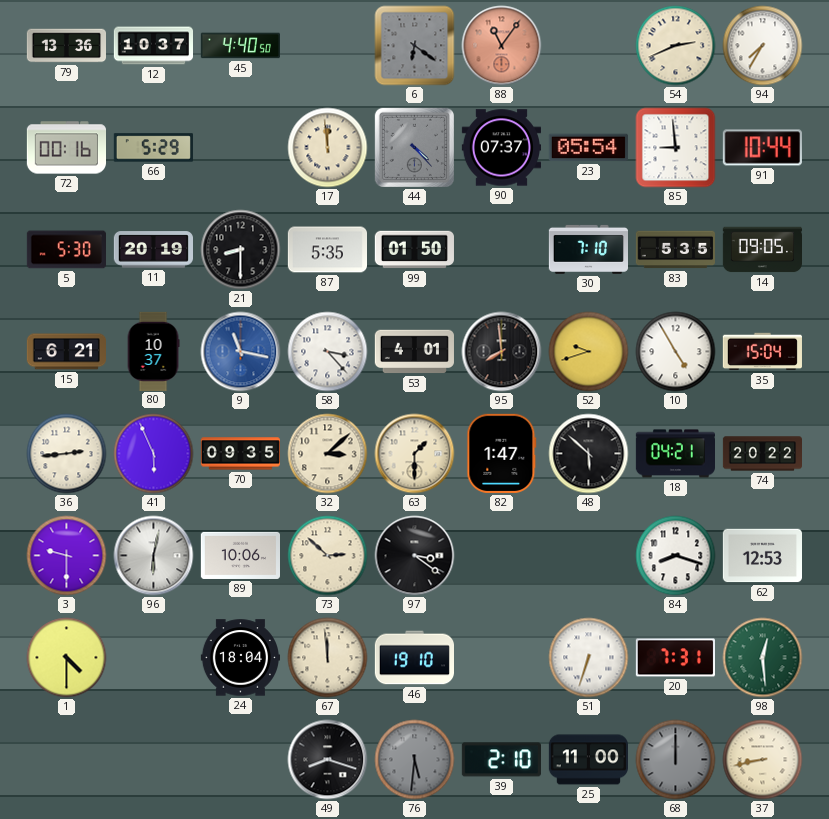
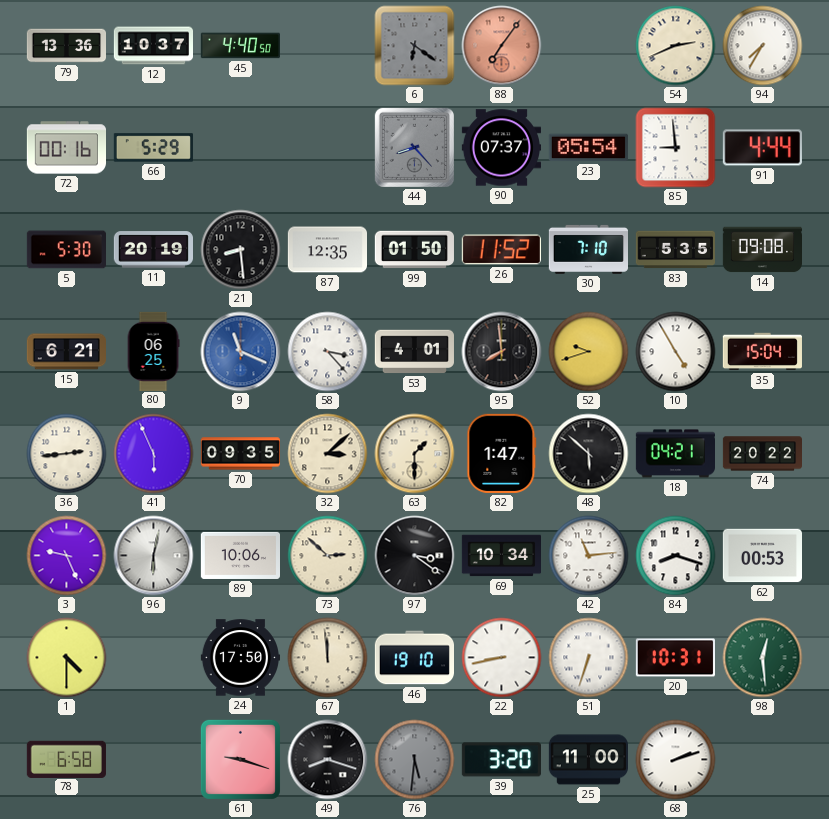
88: 11:06 -> 7:06
17: 11:59 -> none
44: 4:23 -> 8:23
91: 10:44 -> 4:44
21: 8:30 -> 8:29
87: 5:35 -> 12:35
26: none -> 11:52
14: 09:05 -> 09:08
80: 10:37 -> 06:25
9: 11:17 -> 11:19
3: 9:30 -> 9:26
69: none -> 10:34
42: none -> 11:14
62: 12:53 -> 00:53
24: 18:04 -> 17:50
22: none -> 8:43
20: 7:31 -> 10:31
78: none -> 6:58
61: none -> 9:18
39: 2:10 -> 3:20
68: 12:00 -> 2:12
68 dial: grey -> white
37: 8:43 -> none
